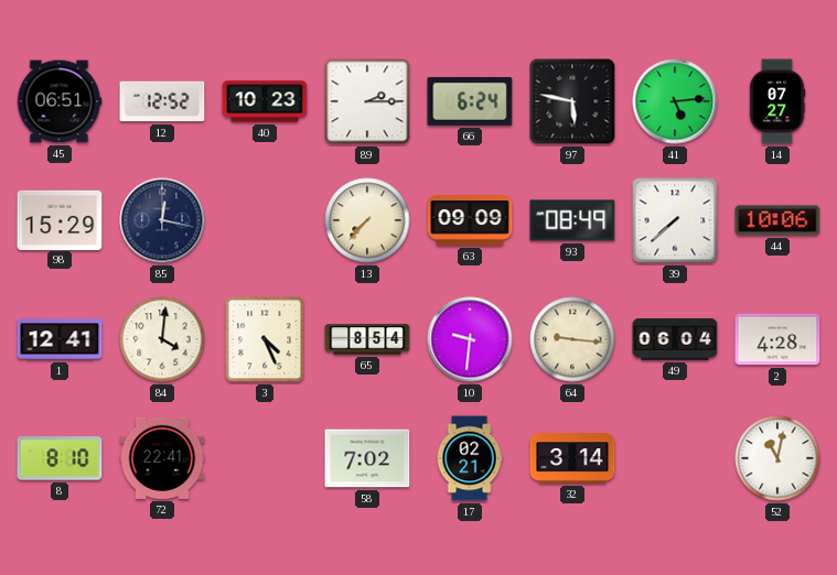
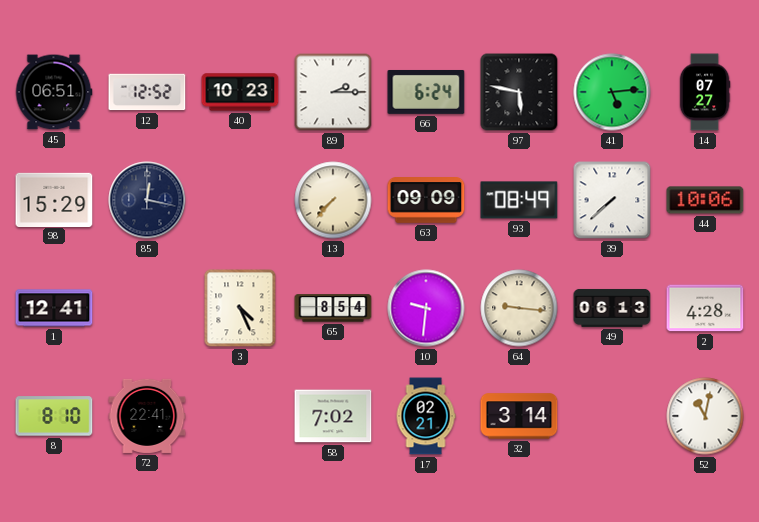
84: 4:01 -> none
49: 06:04 -> 06:13
